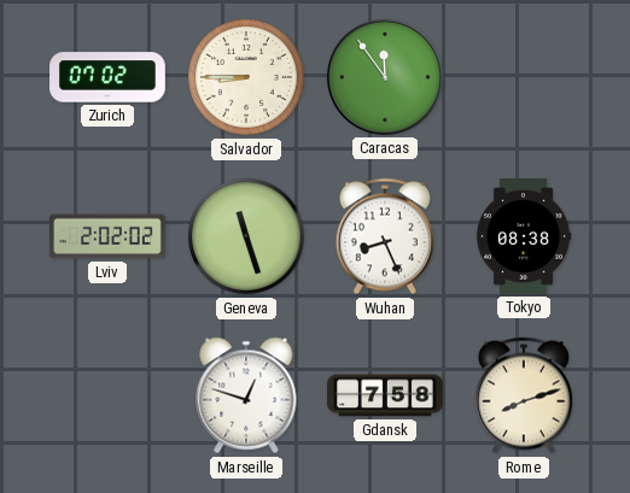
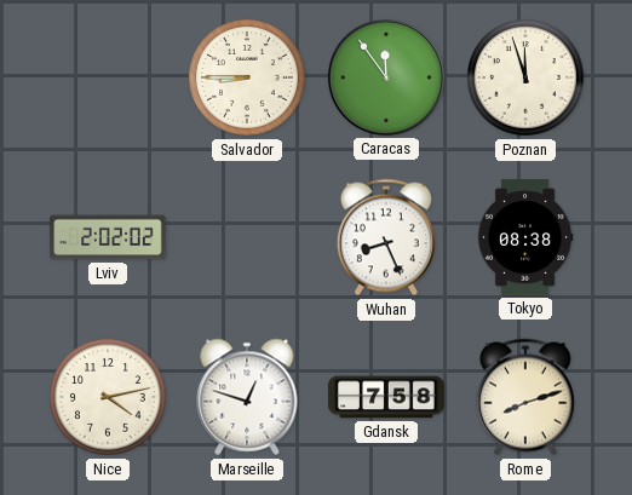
Zurich: 07:02 -> none
Poznan: none -> 11:57
Geneva: 11:27 -> none
Nice: none -> 4:13
